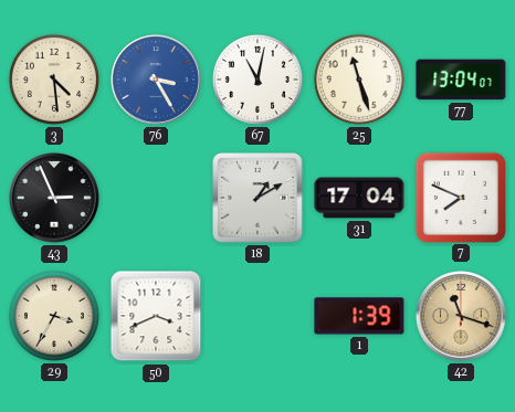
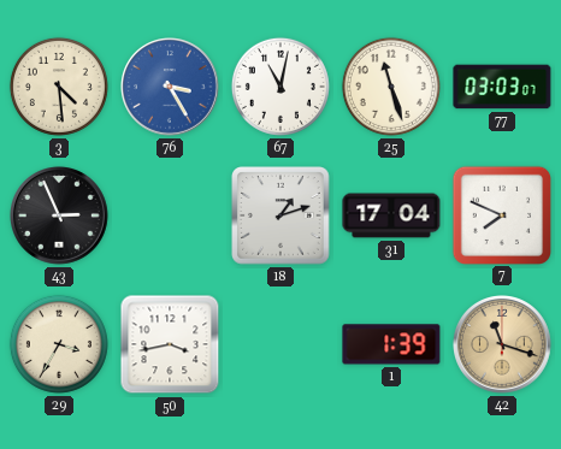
77: 13:04 -> 03:03
18: 1:10 -> 1:12
50: 3:41 -> 3:43
